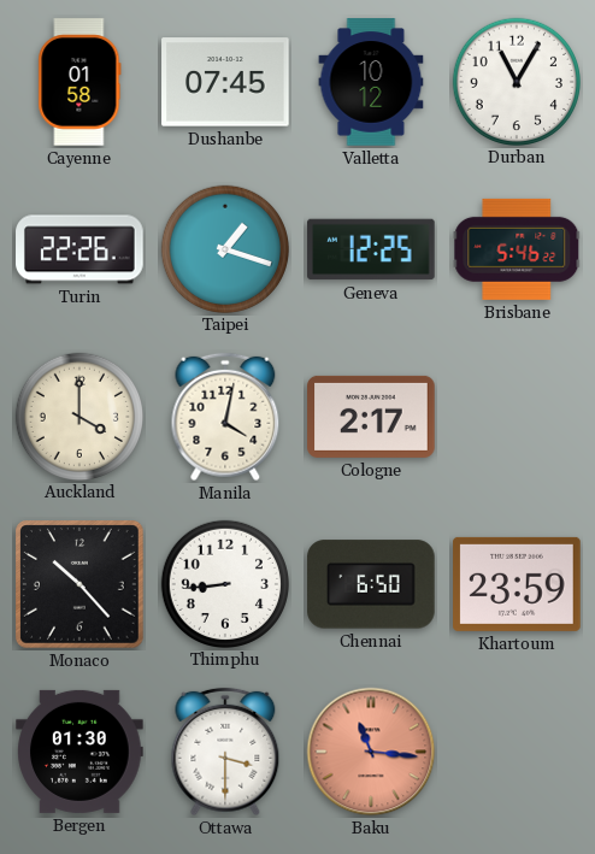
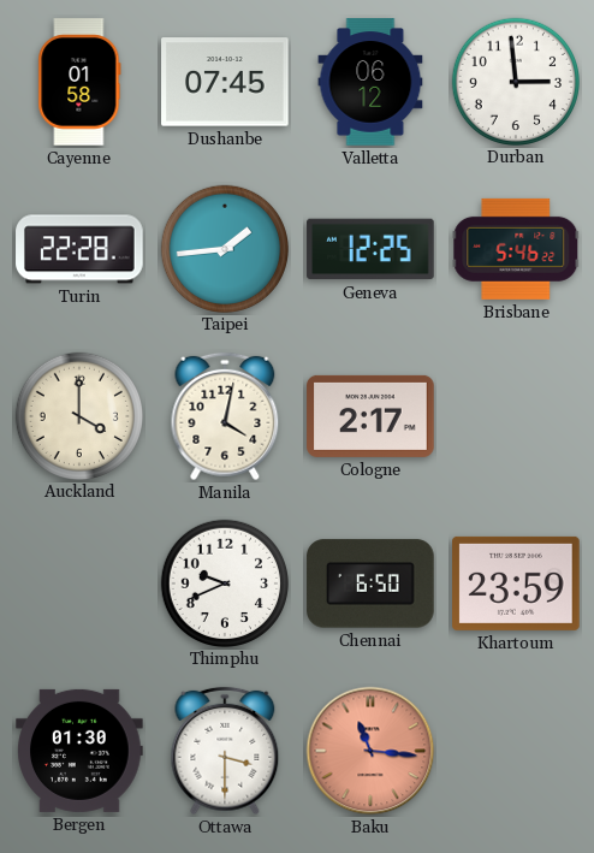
Valletta: 10:12 -> 06:12
Durban: 11:05 -> 2:59
Turin: 22:26 -> 22:28
Taipei: 1:18 -> 1:44
Monaco: 10:23 -> none
Thimphu: 8:44 -> 9:41
